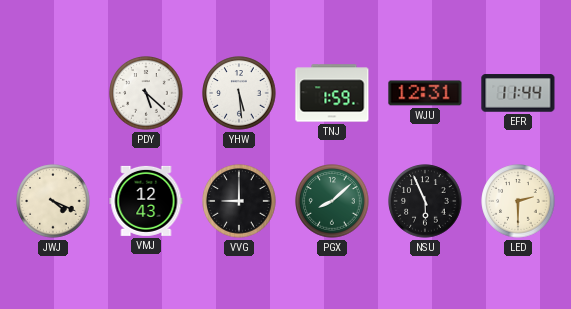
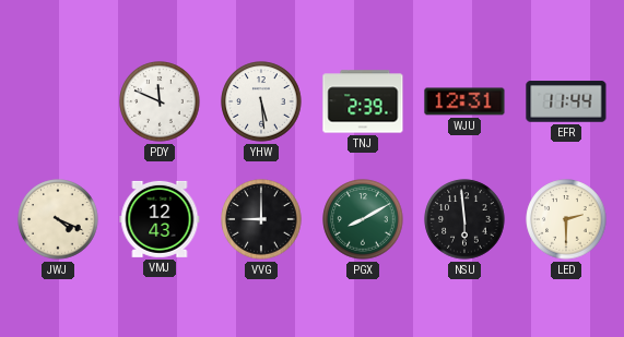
PDY: 5:22 -> 11:49
TNJ: 1:59 -> 2:39
PGX: 8:08 -> 8:10
NSU: 5:56 -> 5:59
